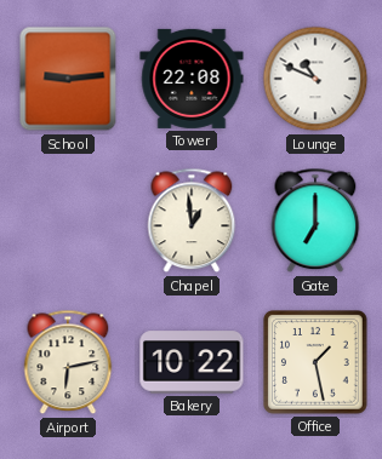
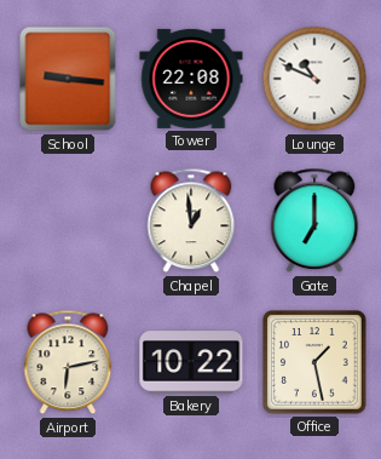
School: 9:14 -> 9:16
